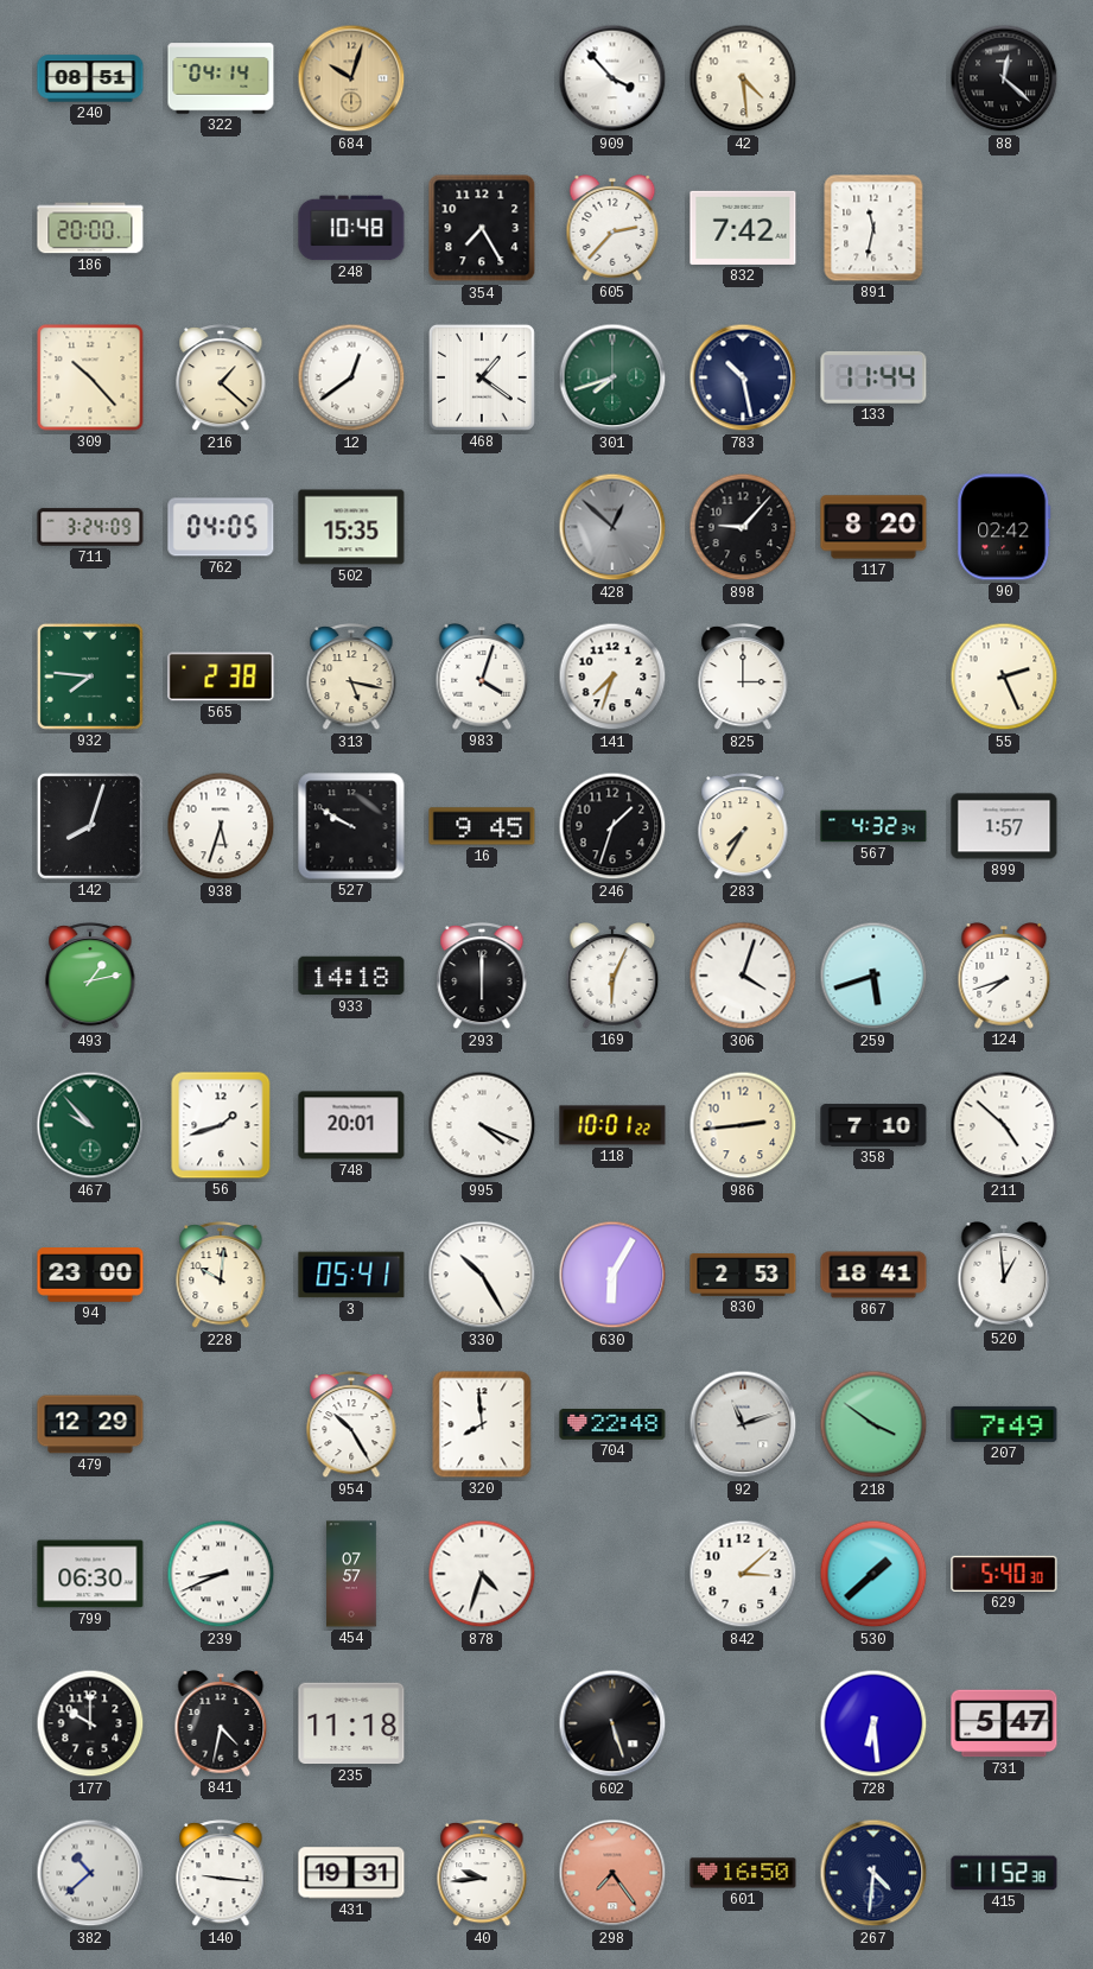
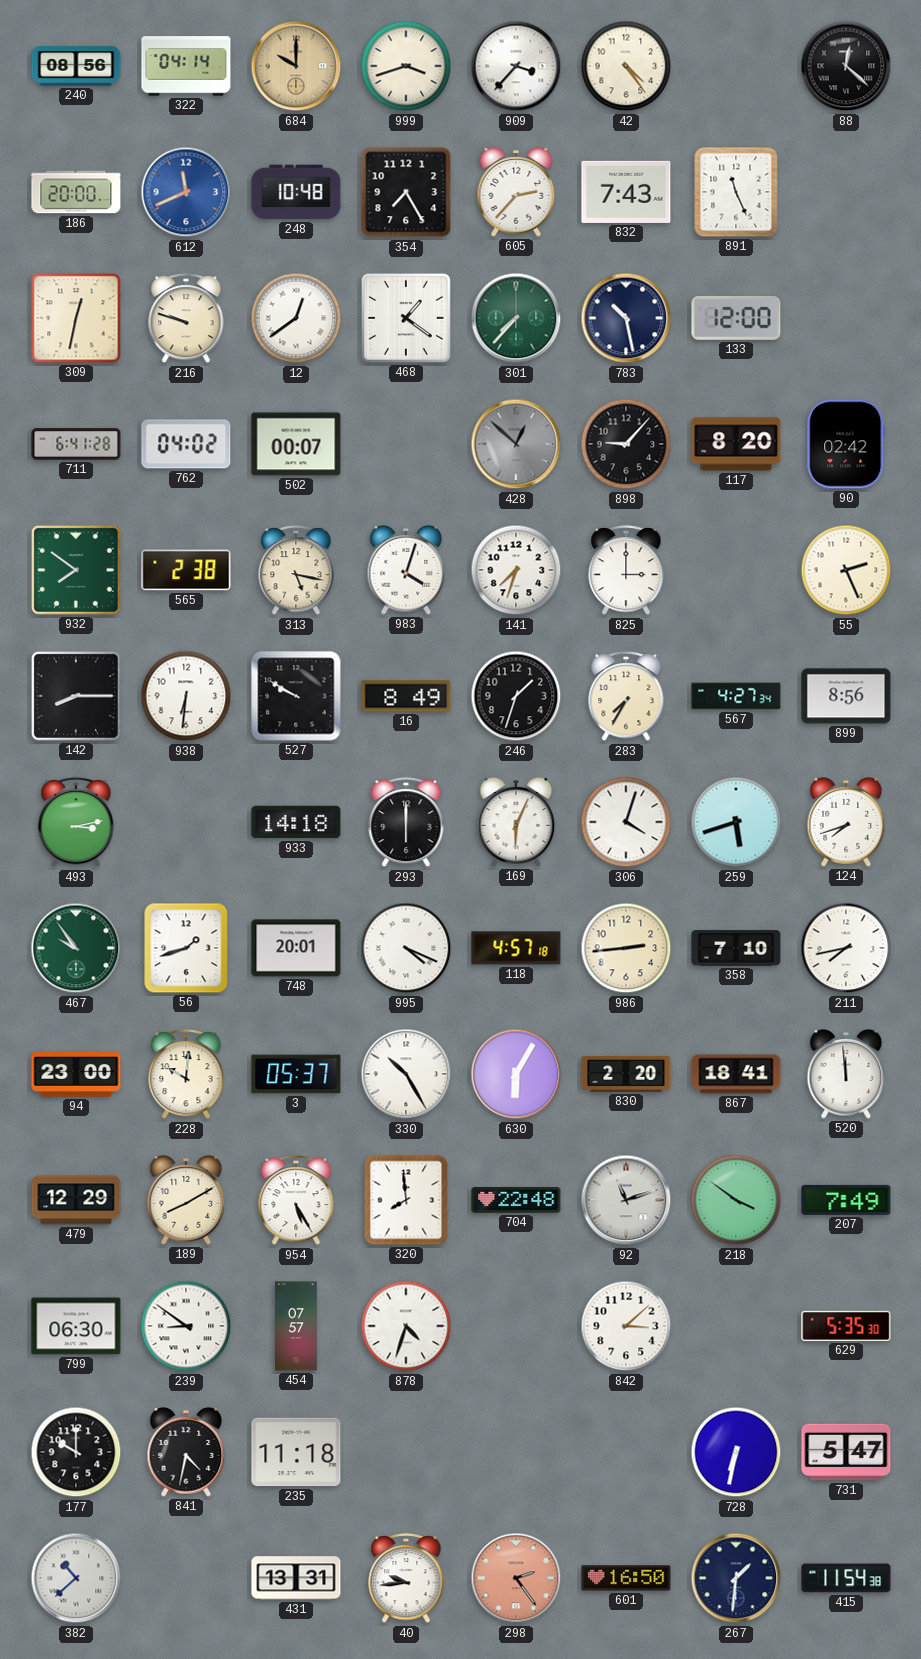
240: 08:51 -> 08:56
684: 10:03 -> 10:00
999: none -> 3:42
909: 3:53 -> 3:37
42: 4:29 -> 4:24
612: none -> 11:41
832: 7:42 -> 7:43
891: 11:32 -> 11:26
309: 10:23 -> 12:32
216: 1:22 -> 9:48
301: 7:42 -> 7:37
133: 11:44 -> 12:00
711: 3:24 -> 6:41
762: 04:05 -> 04:02
502: 15:35 -> 00:07
932: 7:46 -> 7:51
142: 8:03 -> 8:15
938: 5:33 -> 6:31
16: 9:45 -> 8:49
567: 4:32 -> 4:27
899: 1:57 -> 8:56
493: 1:13 -> 3:13
467: 9:53 -> 9:54
118: 10:01 -> 4:57
211: 4:52 -> 7:43
3: 05:41 -> 05:37
830: 2:53 -> 2:20
520: 12:59 -> 11:59
189: none -> 8:10
954: 10:25 -> 5:25
239: 8:41 -> 8:51
530: 1:38 -> none
629: 5:40 -> 5:35
602: 5:27 -> none
728: 6:29 -> 6:32
140: 9:16 -> none
431: 19:31 -> 13:31
298: 7:24 -> 2:24
267: 4:31 -> 1:31
415: 11:52 -> 11:54
